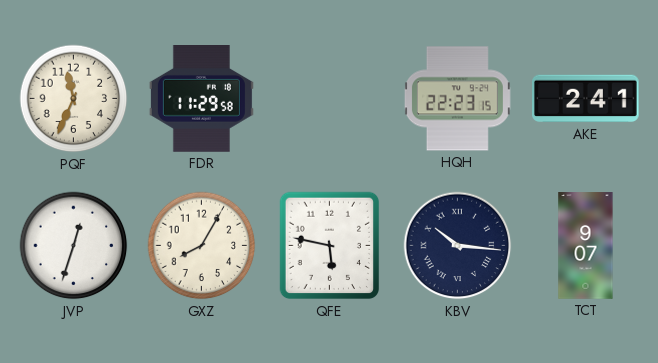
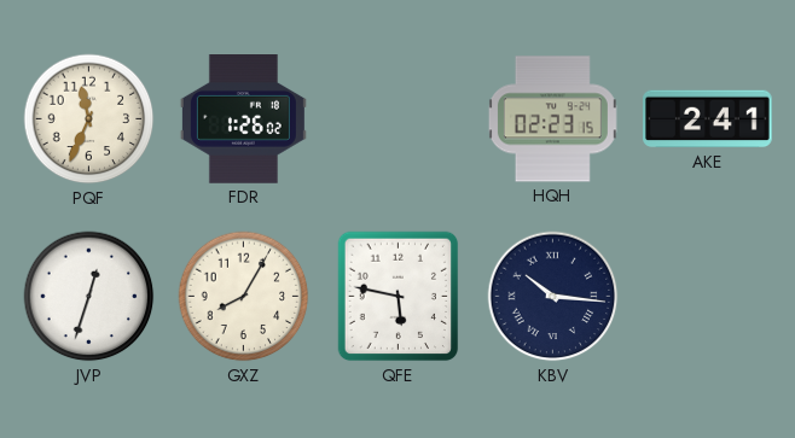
FDR: 11:29 -> 1:26
HQH: 22:23 -> 02:23
TCT: 9:07 -> none
